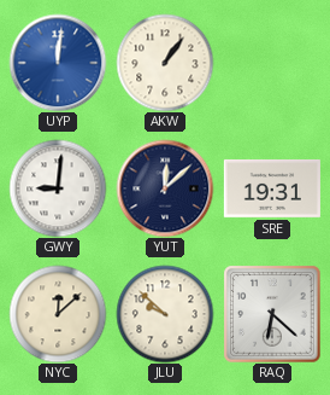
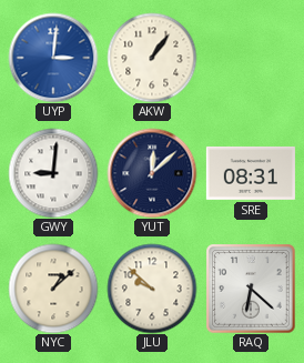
UYP: 12:01 -> 3:01
SRE: 19:31 -> 08:31
NYC: 12:08 -> 1:08
